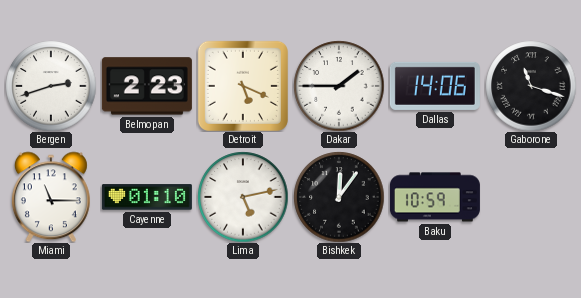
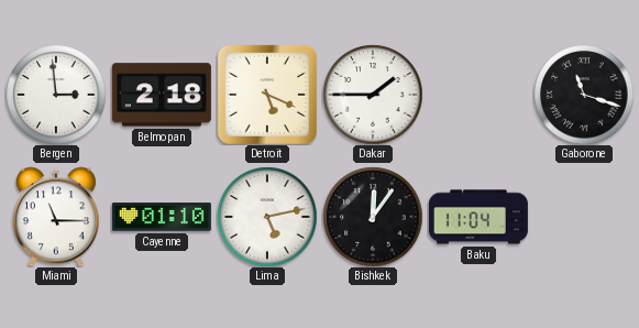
Bergen: 2:42 -> 2:59
Belmopan: 2:23 -> 2:18
Dallas: 14:06 -> none
Baku: 10:59 -> 11:04
